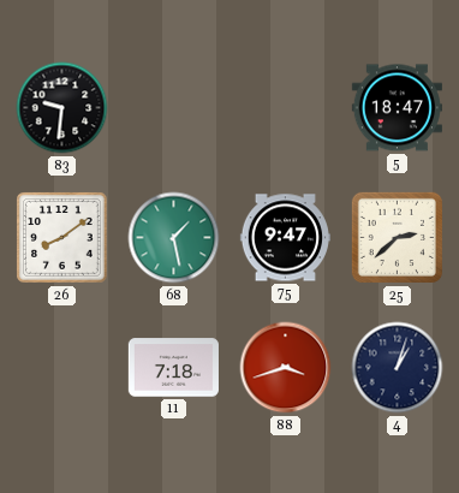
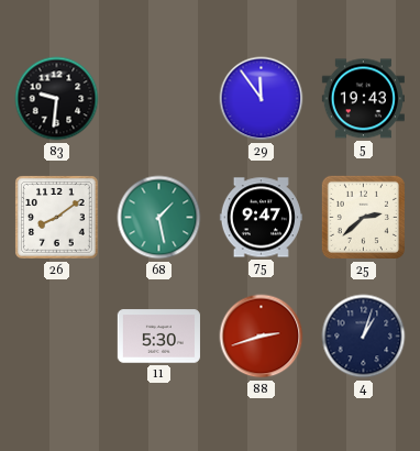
29: none -> 11:54
5: 18:47 -> 19:43
11: 7:18 -> 5:30
88: 3:42 -> 2:42
